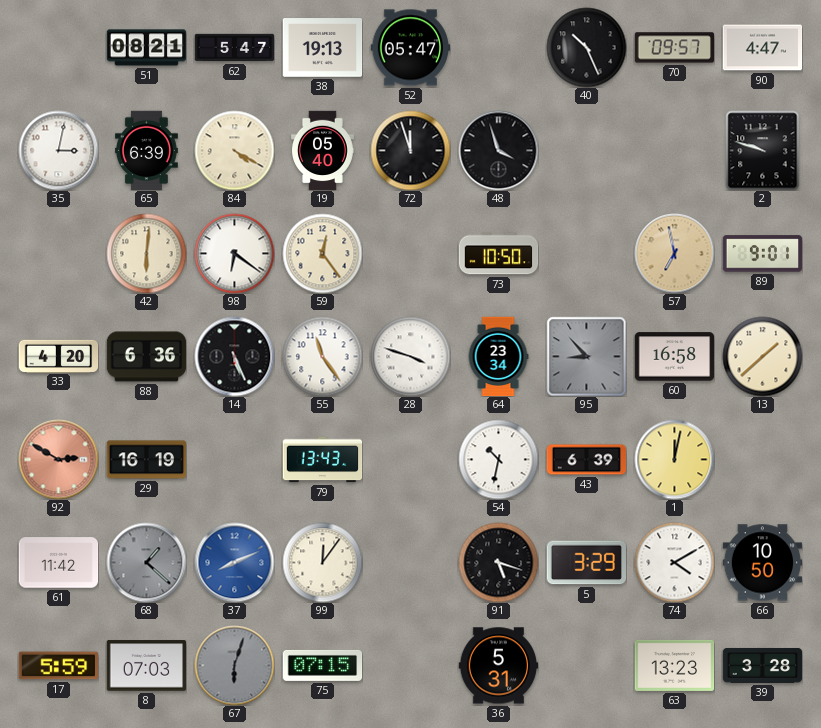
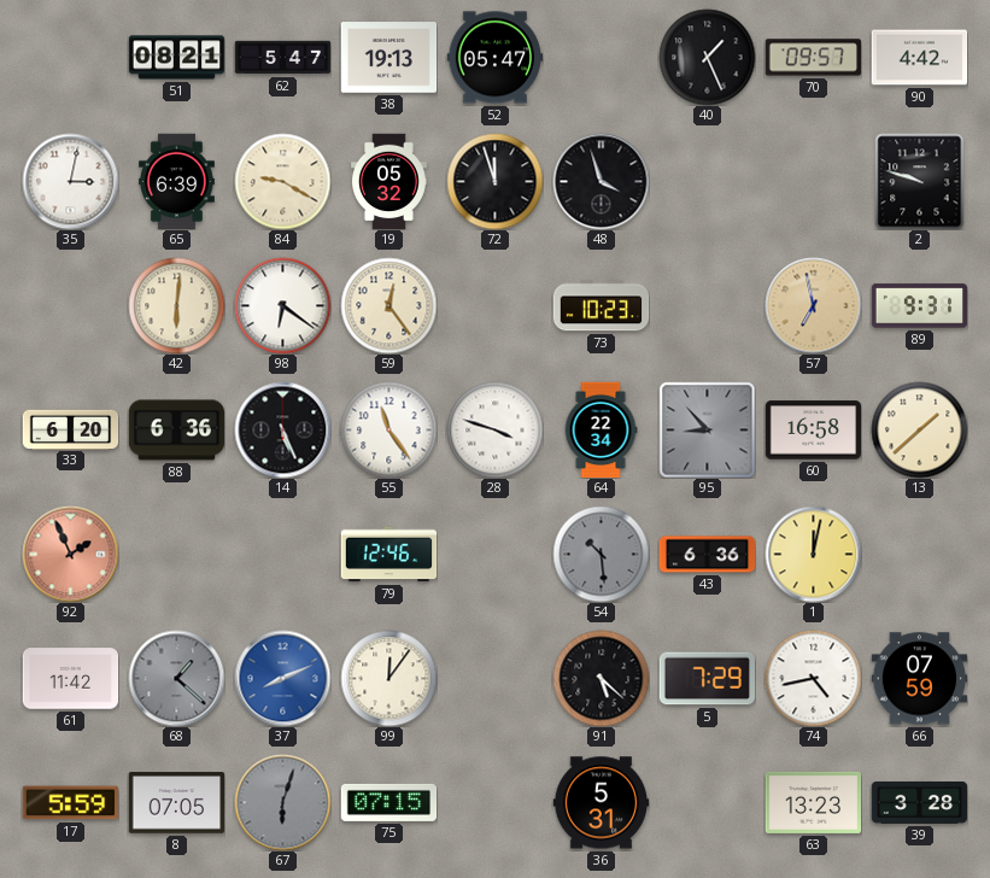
40: 10:26 -> 1:26
90: 4:47 -> 4:42
84: 4:20 -> 9:20
19: 05:40 -> 05:32
73: 10:50 -> 10:23
89: 9:01 -> 9:31
33: 4:20 -> 6:20
64: 23:34 -> 22:34
92: 2:50 -> 1:56
29: 16:19 -> none
79: 13:43 -> 12:46
54: 10:32 -> 10:29
54 dial: white -> grey
43: 6:39 -> 6:36
91: 5:18 -> 5:22
5: 3:29 -> 7:29
74: 4:10 -> 4:43
66: 10:50 -> 07:59
8: 07:03 -> 07:05
